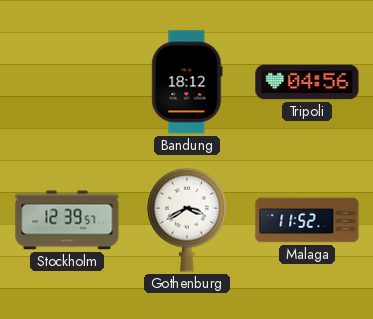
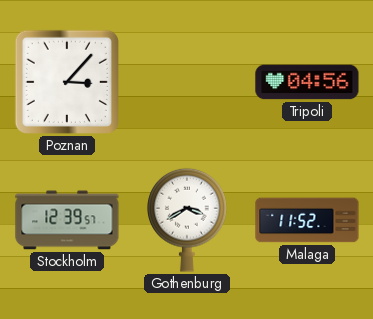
Poznan: none -> 3:07
Bandung: 18:12 -> none
